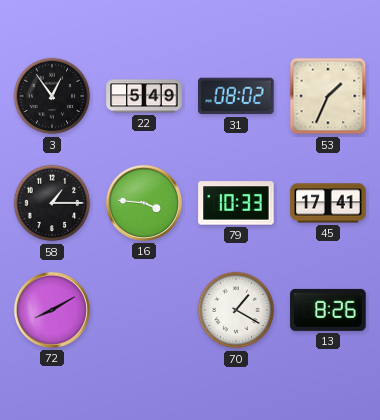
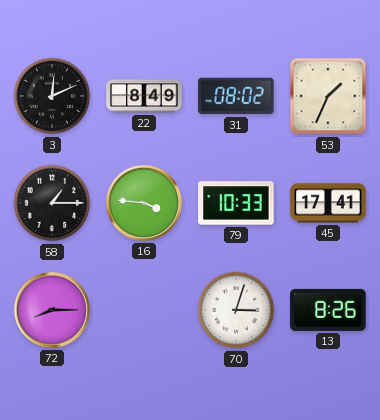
3: 12:54 -> 12:11
22: 5:49 -> 8:49
72: 8:10 -> 8:15
70: 1:20 -> 3:03
